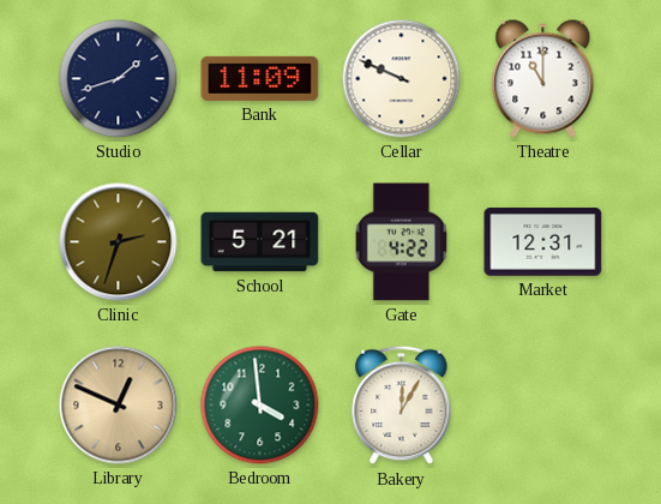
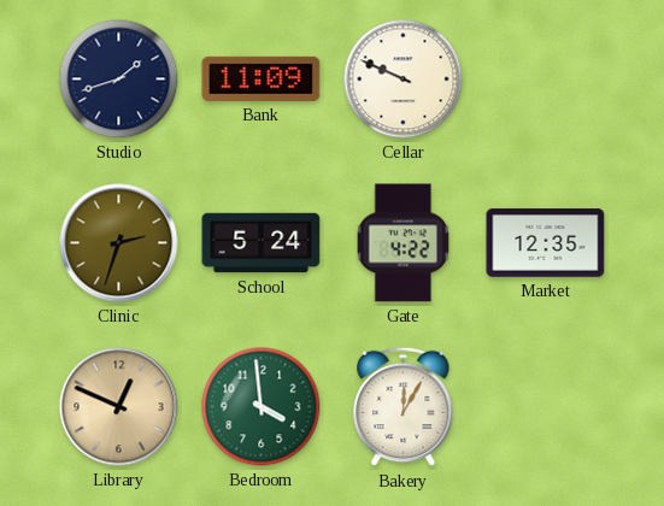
Theatre: 11:00 -> none
School: 5:21 -> 5:24
Market: 12:31 -> 12:35
